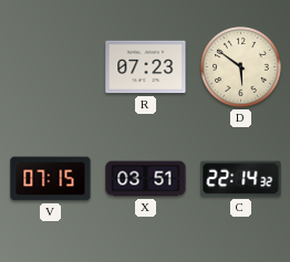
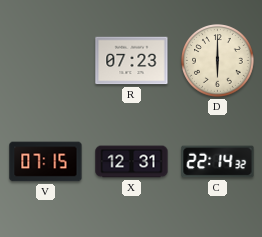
D: 5:51 -> 6:00
X: 03:51 -> 12:31
